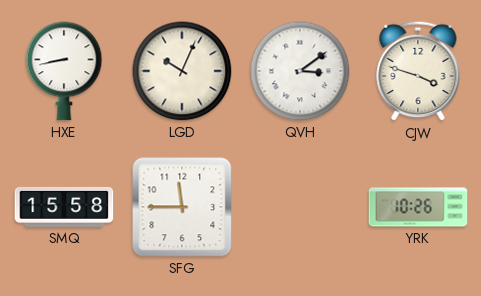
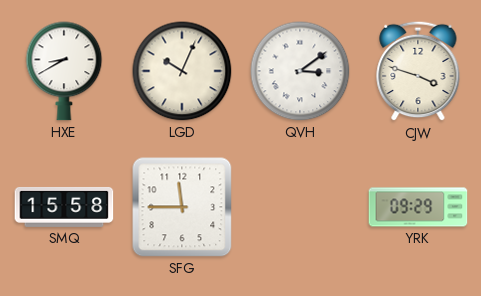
HXE: 8:43 -> 8:40
YRK: 10:26 -> 09:29
